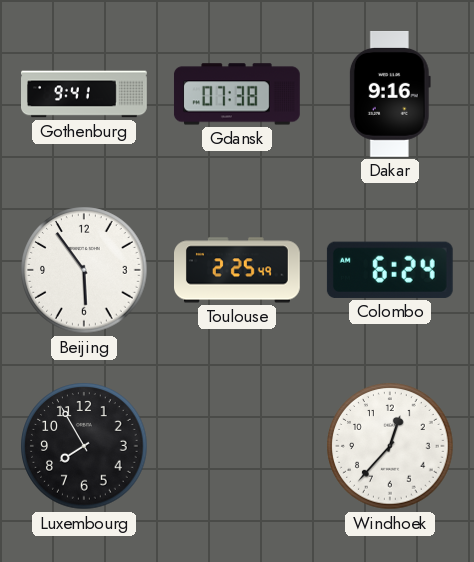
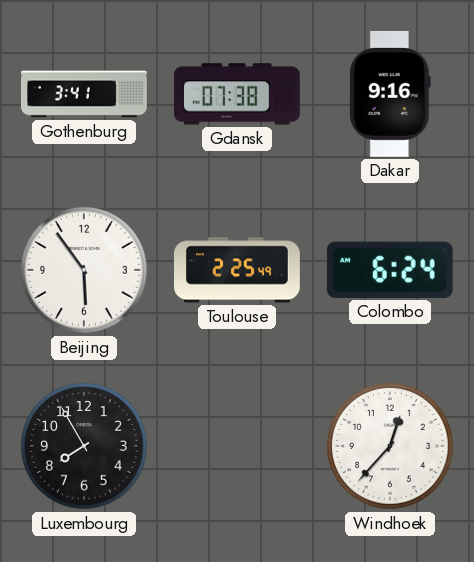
Gothenburg: 9:41 -> 3:41
